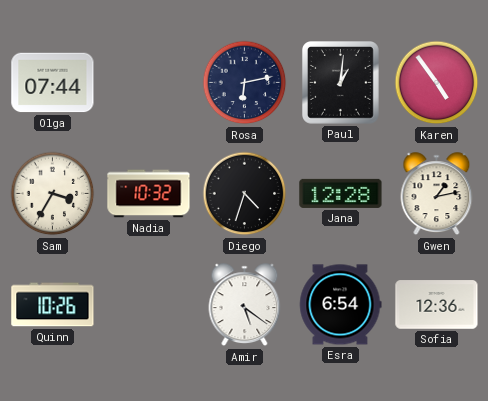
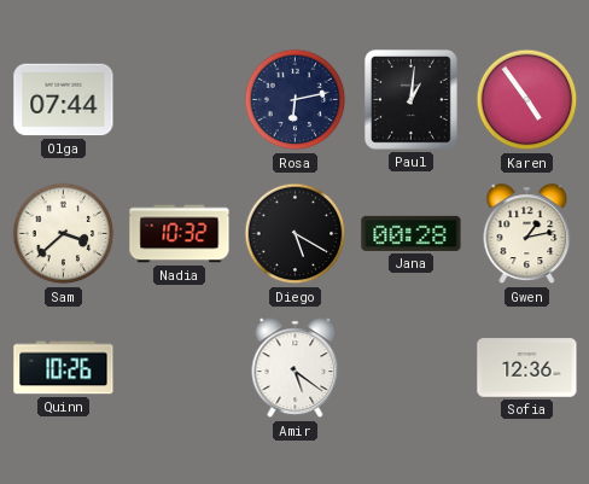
Sam: 3:35 -> 3:38
Diego: 4:33 -> 5:20
Jana: 12:28 -> 00:28
Esra: 6:54 -> none
